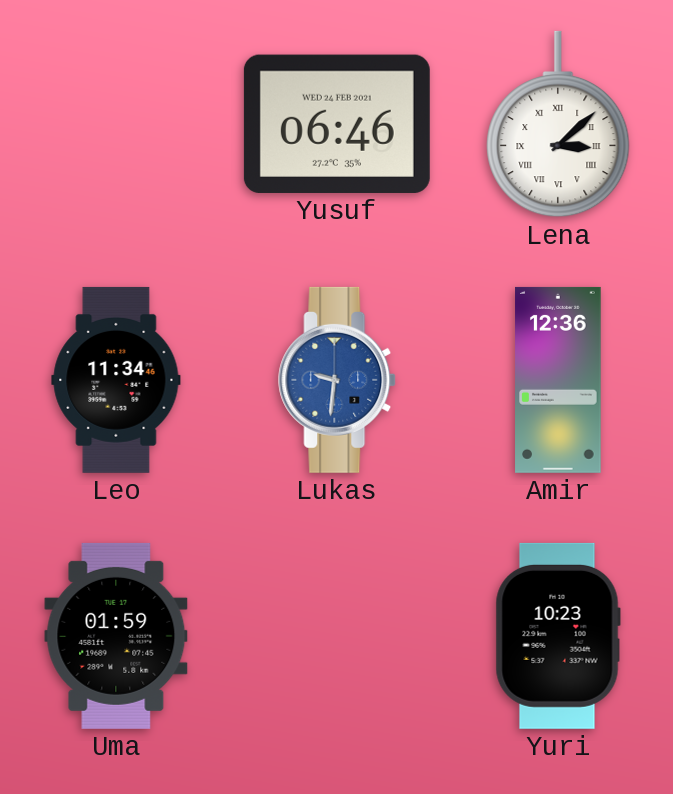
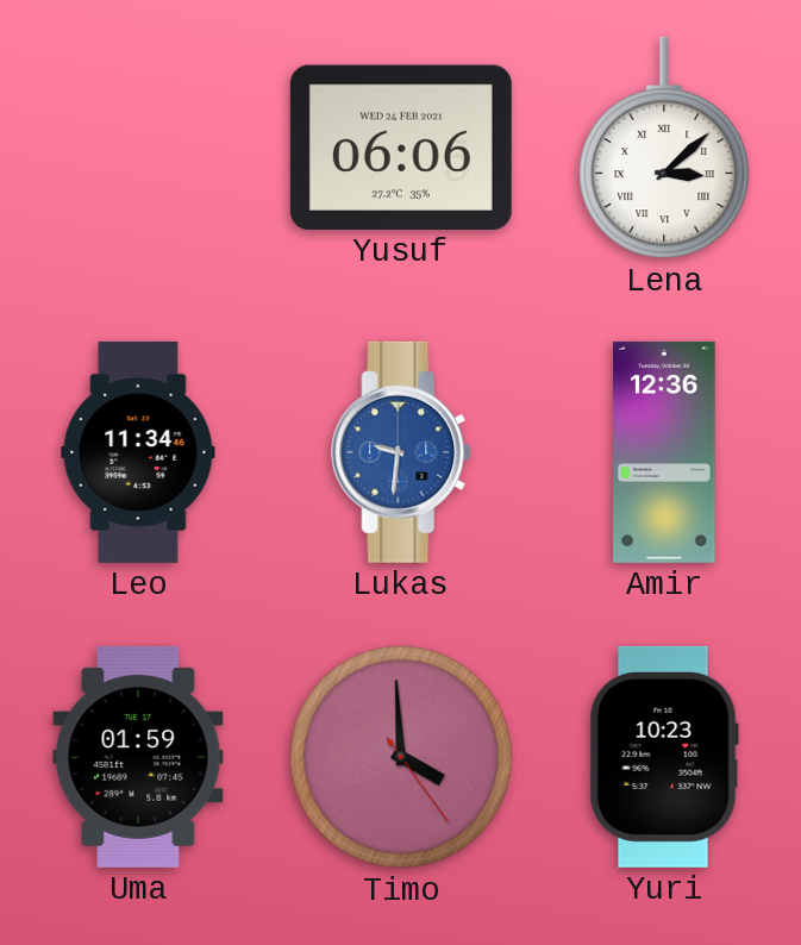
Yusuf: 06:46 -> 06:06
Timo: none -> 3:59
